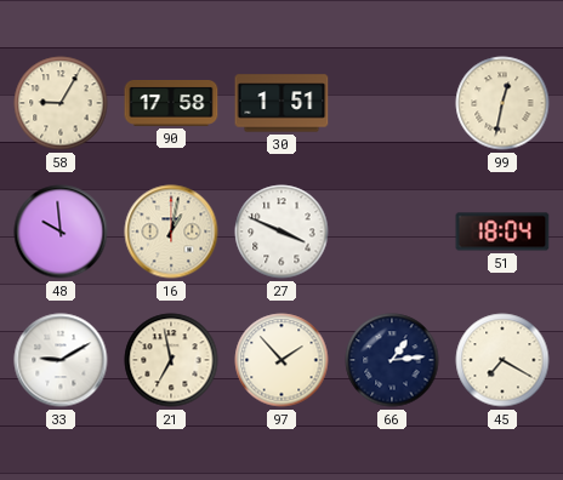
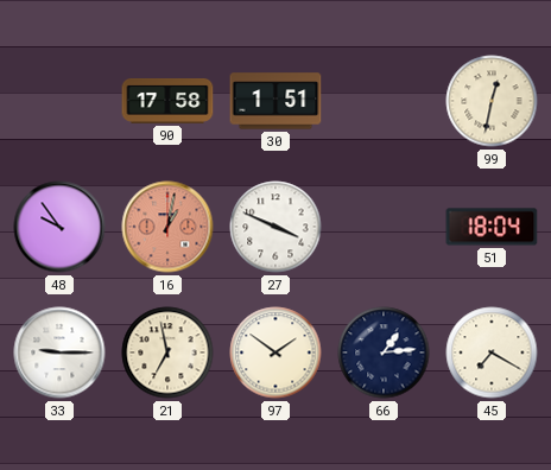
58: 9:05 -> none
48: 9:59 -> 9:54
16 dial: cream -> salmon
33: 9:10 -> 9:15
97: 1:53 -> 1:51
